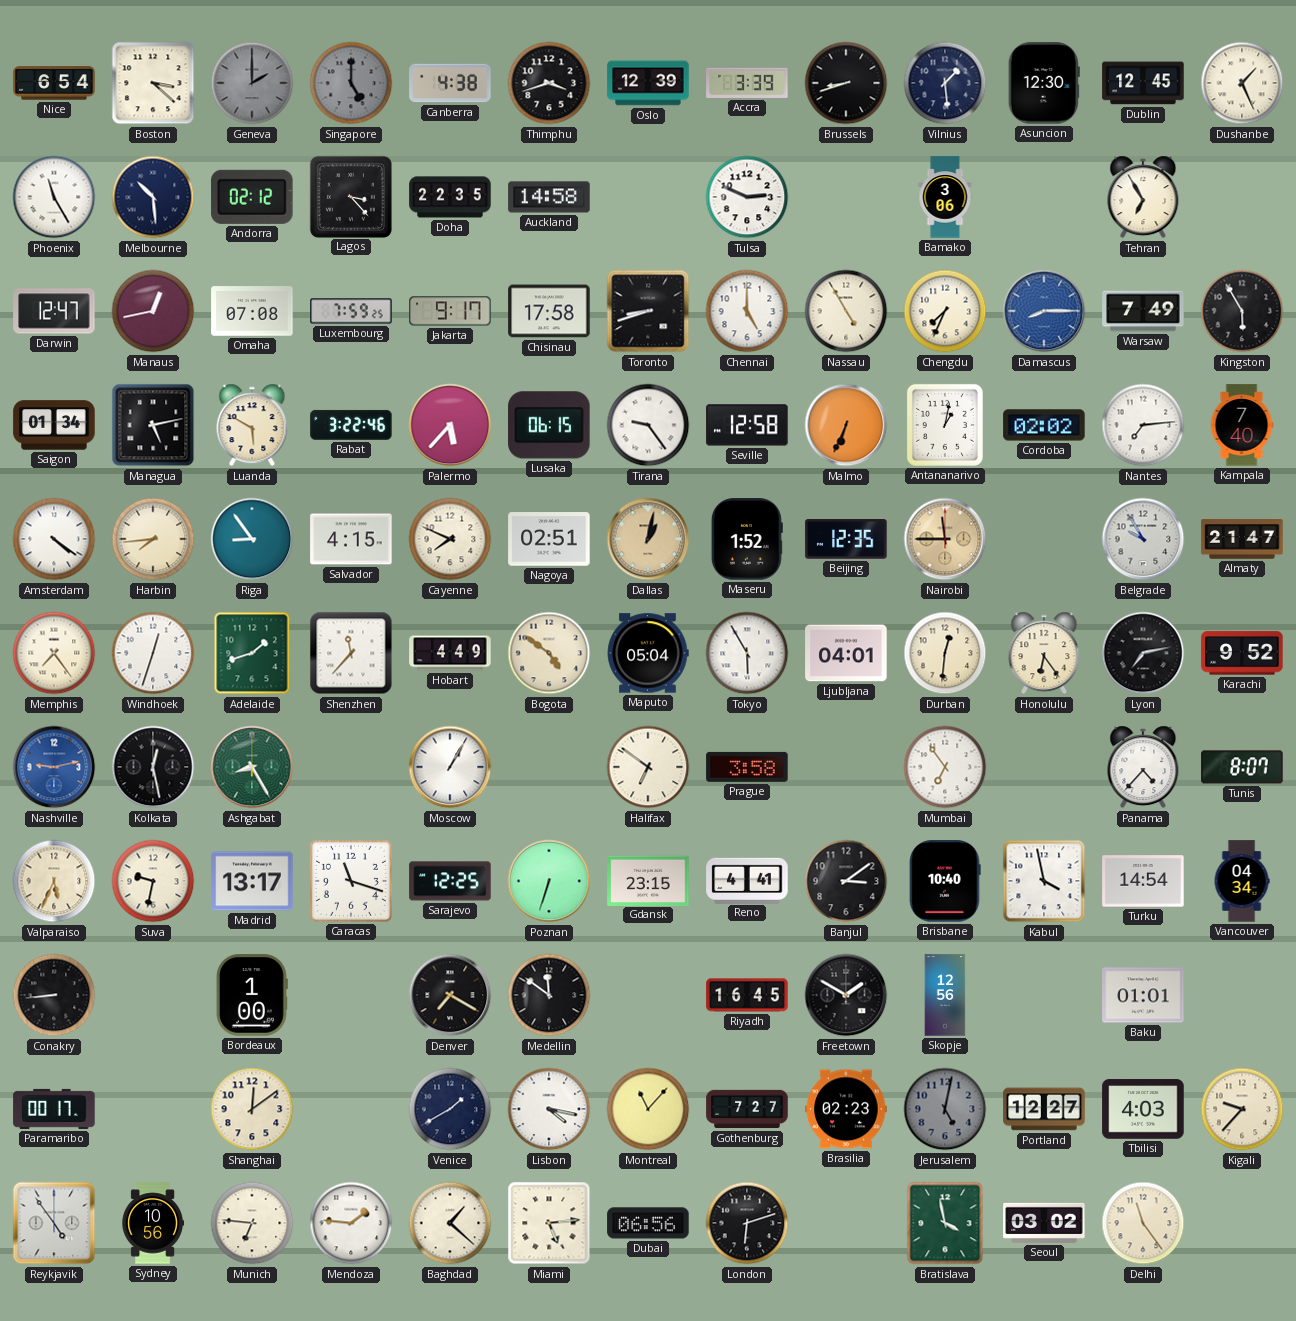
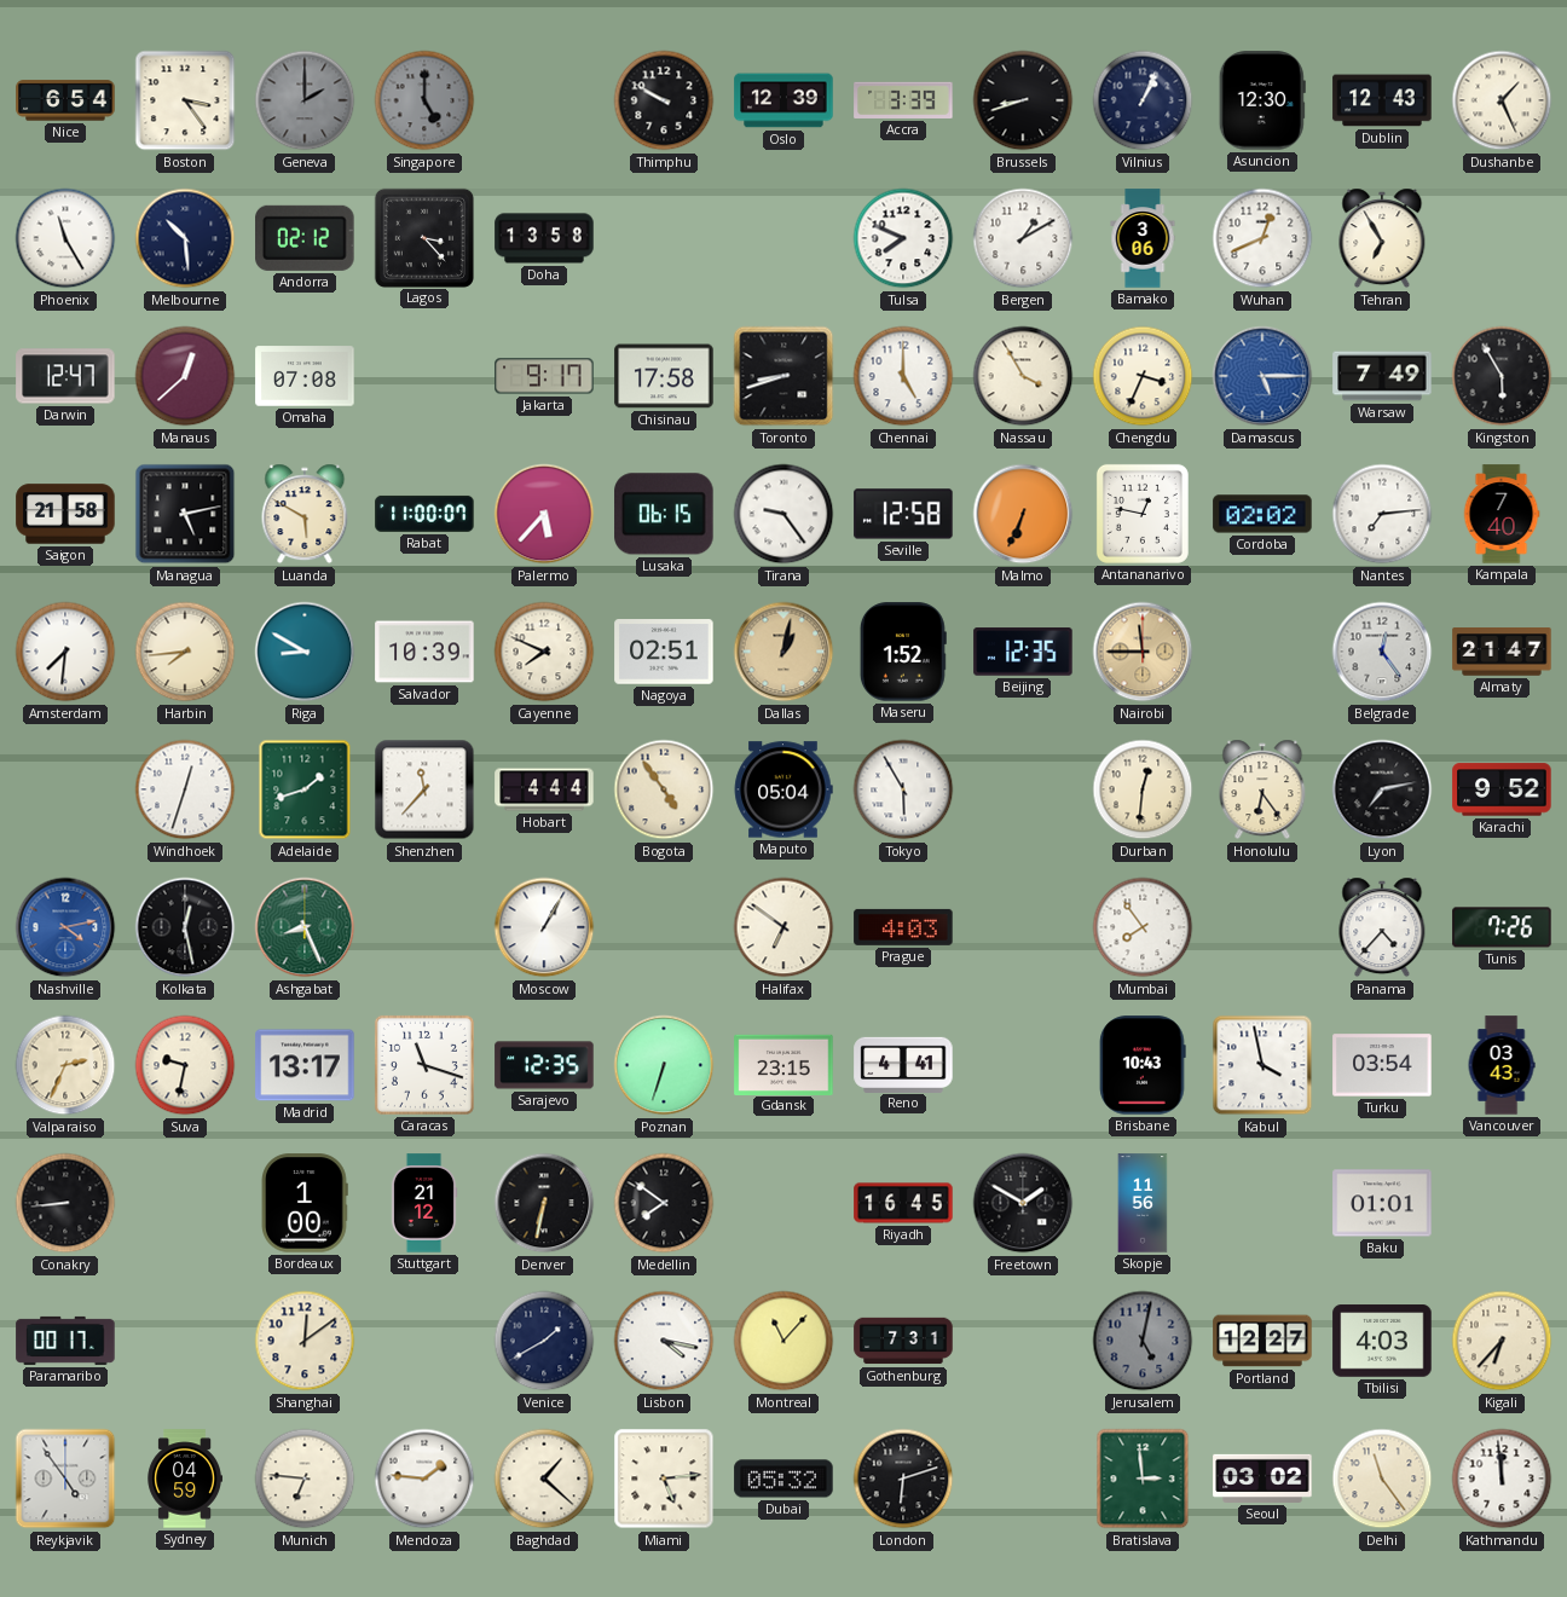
Boston: 3:22 -> 3:24
Canberra: 4:38 -> none
Thimphu: 3:42 -> 9:50
Vilnius: 1:29 -> 1:04
Dublin: 12:45 -> 12:43
Doha: 22:35 -> 13:58
Auckland: 14:58 -> none
Tulsa: 2:49 -> 7:49
Bergen: none -> 1:10
Wuhan: none -> 12:41
Manaus: 12:43 -> 12:38
Luxembourg: 7:59 -> none
Nassau: 4:55 -> 3:55
Chengdu: 7:34 -> 3:34
Damascus: 8:15 -> 5:15
Saigon: 01:34 -> 21:58
Rabat: 3:22 -> 11:00
Antananarivo: 1:02 -> 12:47
Amsterdam: 4:21 -> 7:31
Riga: 8:54 -> 8:50
Salvador: 4:15 -> 10:39
Belgrade: 9:55 -> 12:24
Memphis: 7:24 -> none
Hobart: 4:49 -> 4:44
Bogota: 4:51 -> 4:54
Ljubljana: 04:01 -> none
Nashville: 9:13 -> 4:13
Ashgabat: 8:25 -> 8:26
Prague: 3:58 -> 4:03
Mumbai: 6:54 -> 7:54
Tunis: 8:07 -> 7:26
Valparaiso: 5:34 -> 2:34
Sarajevo: 12:25 -> 12:35
Banjul: 3:09 -> none
Brisbane: 10:40 -> 10:43
Turku: 14:54 -> 03:54
Vancouver: 04:34 -> 03:43
Stuttgart: none -> 21:12
Denver: 7:20 -> 6:32
Medellin: 11:51 -> 7:51
Skopje: 12:56 -> 11:56
Gothenburg: 7:27 -> 7:31
Brasilia: 02:23 -> none
Kigali: 9:37 -> 6:37
Sydney: 10:56 -> 04:59
Dubai: 06:56 -> 05:32
Bratislava: 3:58 -> 2:59
Kathmandu: none -> 11:59
